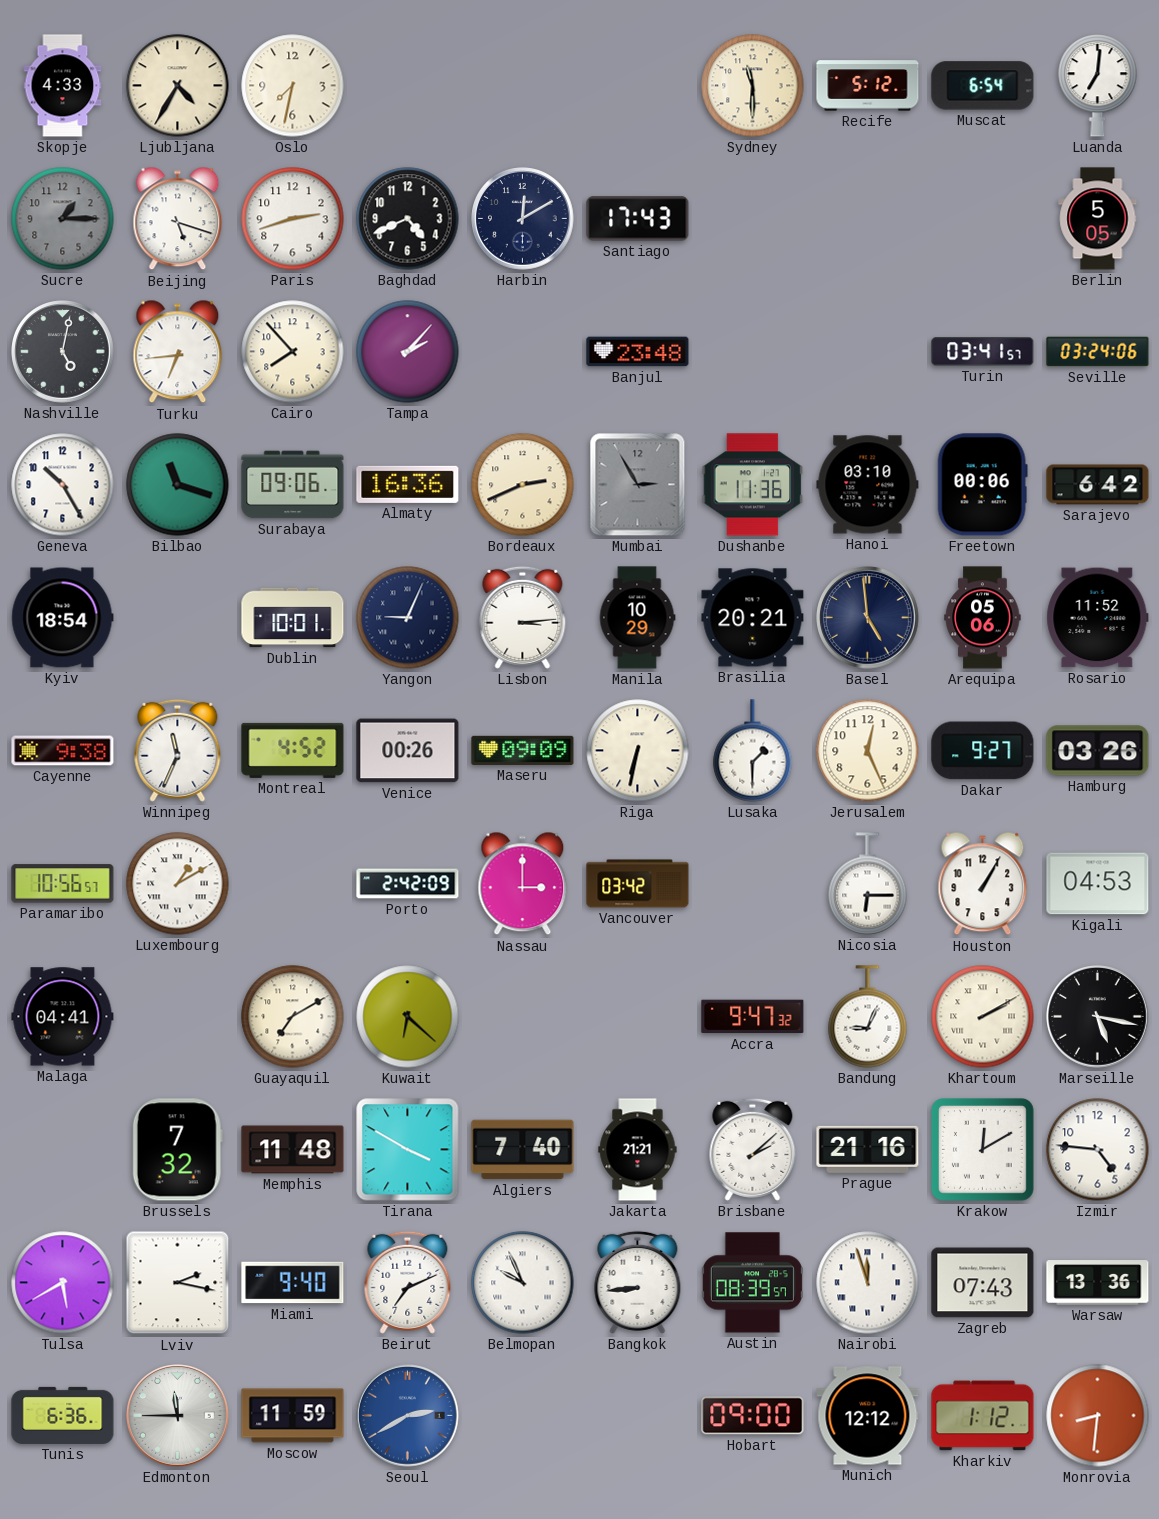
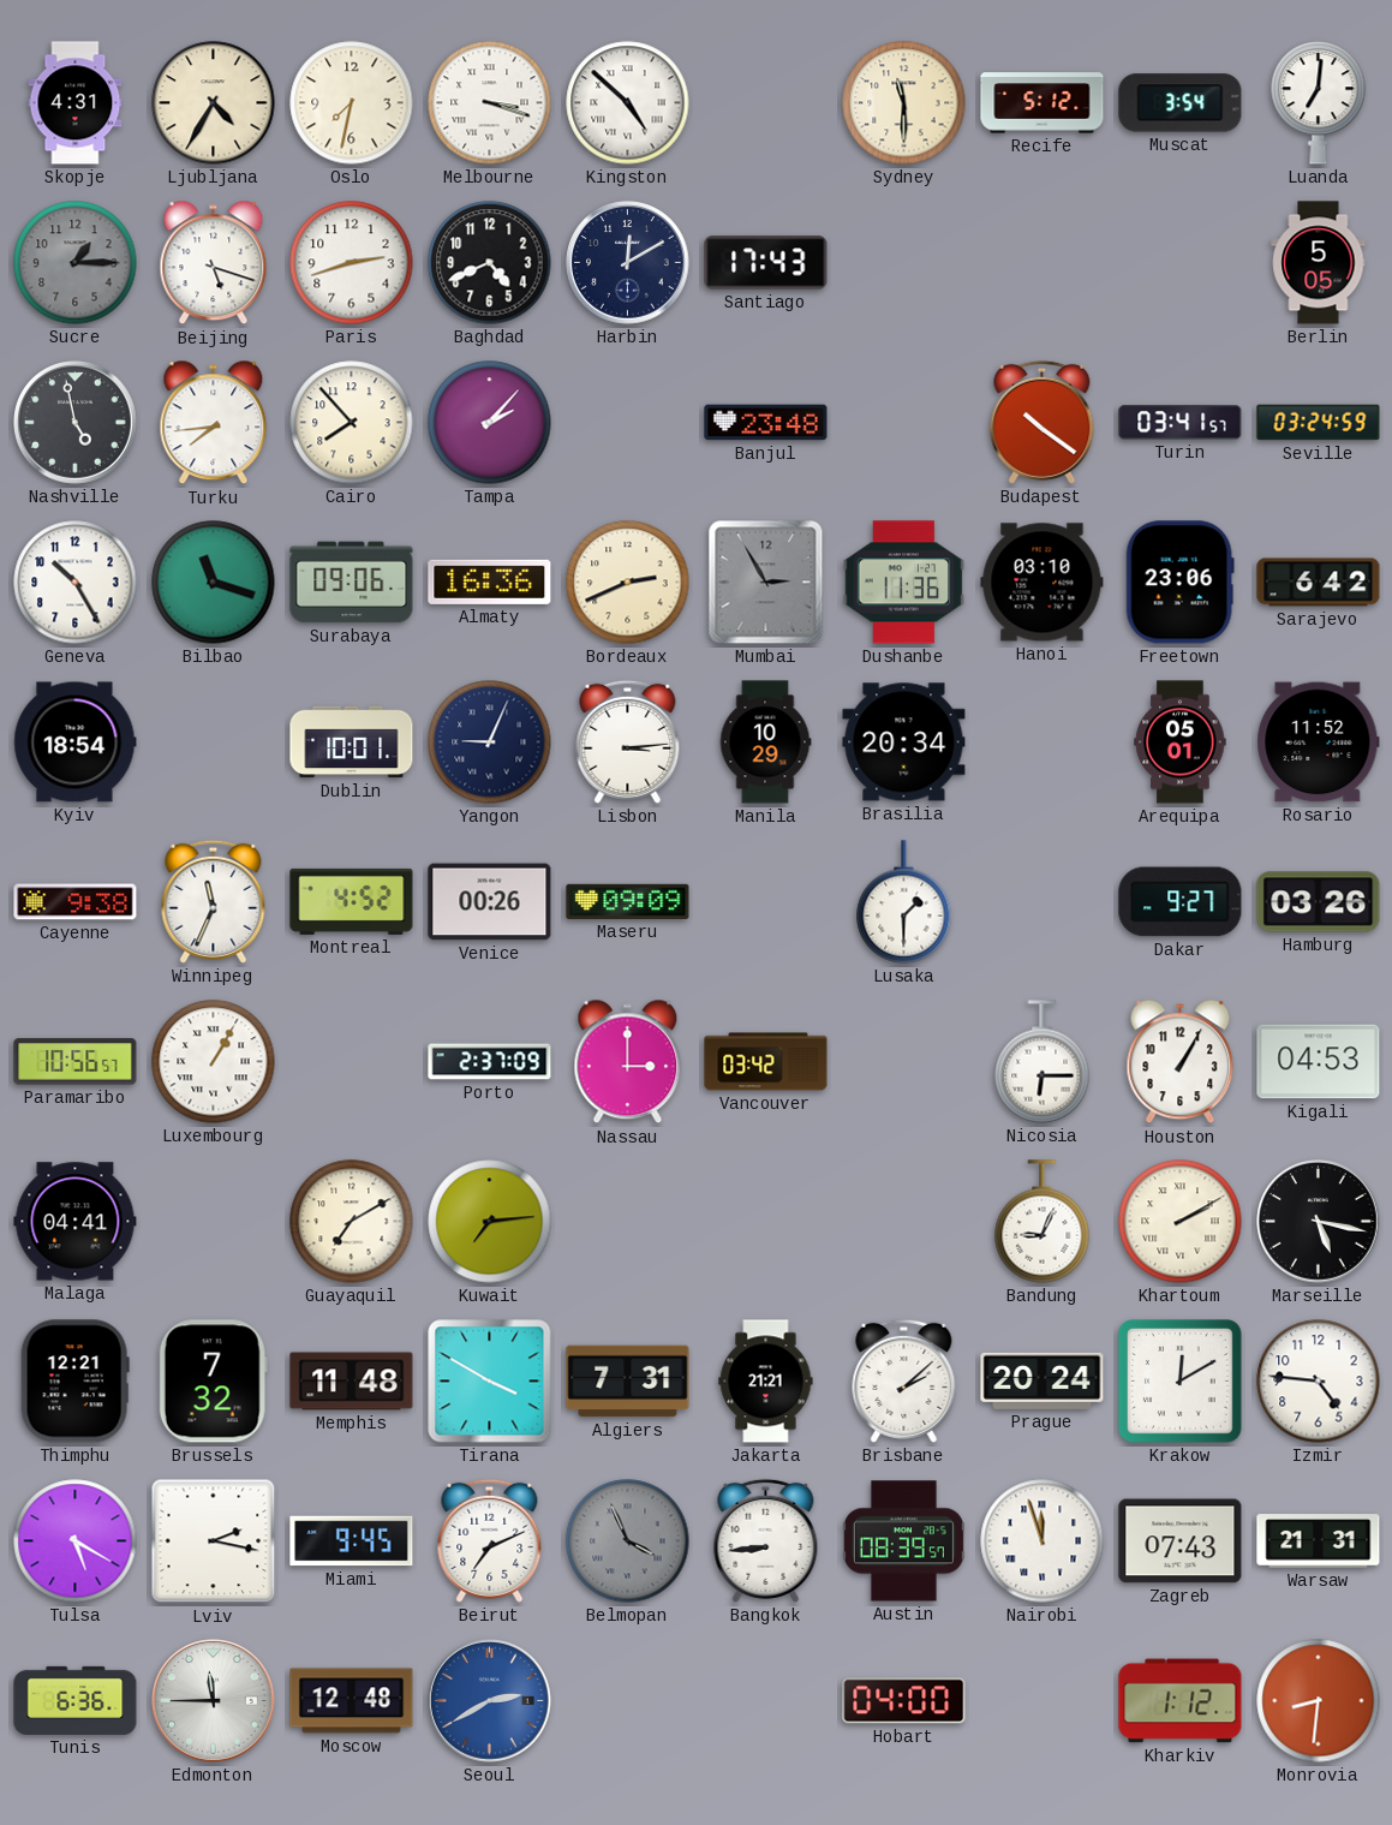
Skopje: 4:33 -> 4:31
Melbourne: none -> 3:18
Kingston: none -> 4:52
Muscat: 6:54 -> 3:54
Nashville: 5:02 -> 4:58
Turku: 6:44 -> 7:44
Budapest: none -> 10:21
Seville: 03:24:06 -> 03:24:59
Freetown: 00:06 -> 23:06
Brasilia: 20:21 -> 20:34
Basel: 4:59 -> none
Arequipa: 05:06 -> 05:01
Riga: 6:32 -> none
Jerusalem: 12:26 -> none
Luxembourg: 1:10 -> 1:05
Porto: 2:42 -> 2:37
Kuwait: 6:22 -> 7:14
Accra: 9:47 -> none
Thimphu: none -> 12:21
Algiers: 7:40 -> 7:31
Prague: 21:16 -> 20:24
Tulsa: 5:40 -> 5:20
Miami: 9:40 -> 9:45
Belmopan: 9:56 -> 3:56
Belmopan dial: white -> grey
Warsaw: 13:36 -> 21:31
Moscow: 11:59 -> 12:48
Hobart: 09:00 -> 04:00
Munich: 12:12 -> none
